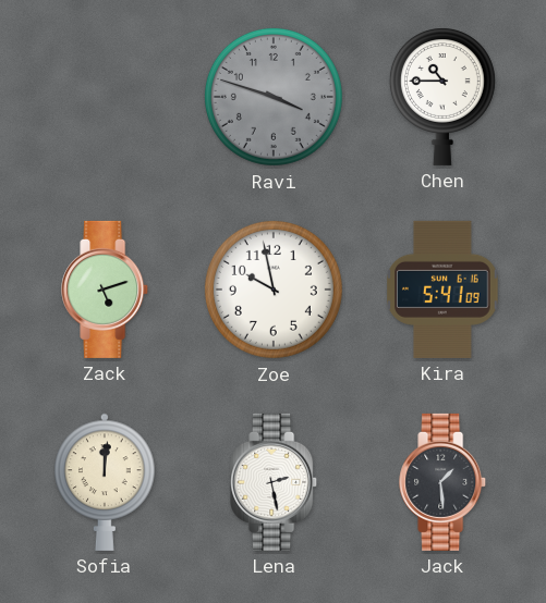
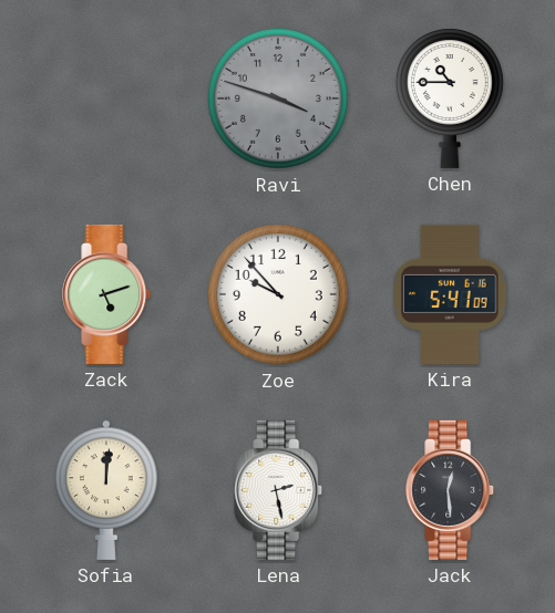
Zoe: 9:58 -> 9:53
Jack: 1:29 -> 12:29
